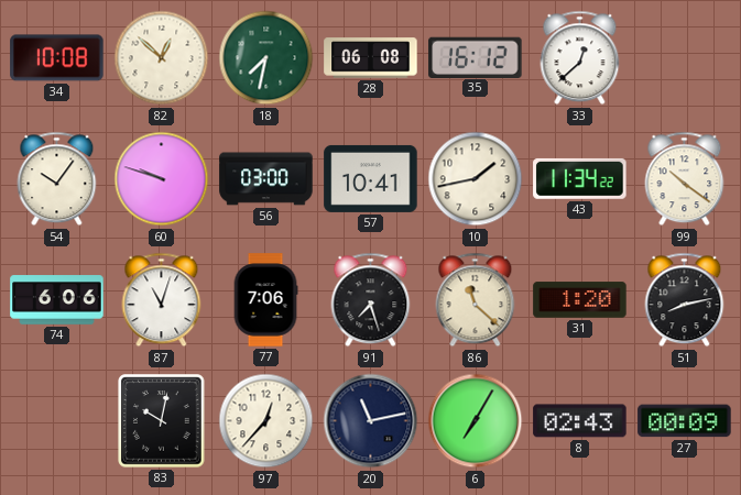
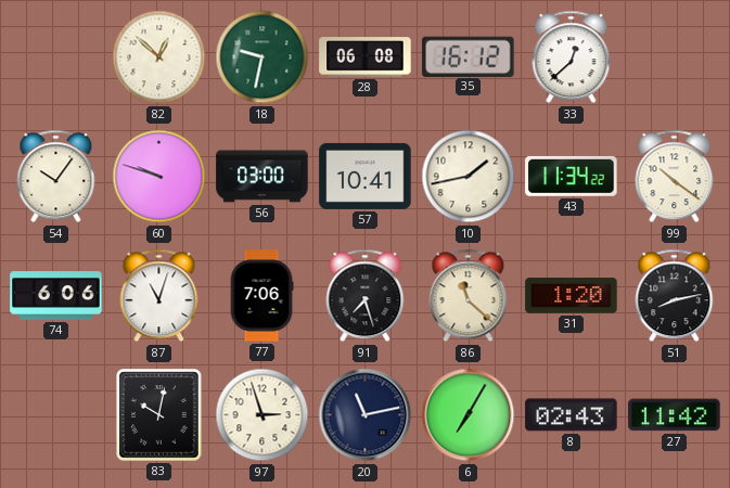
34: 10:08 -> none
18: 7:32 -> 9:32
97: 12:37 -> 2:57
27: 00:09 -> 11:42
